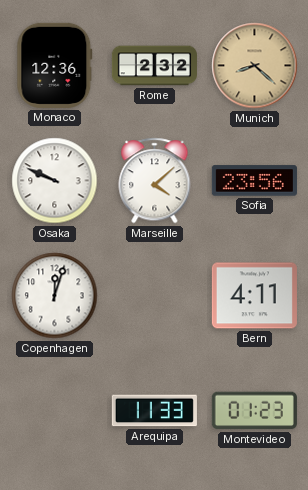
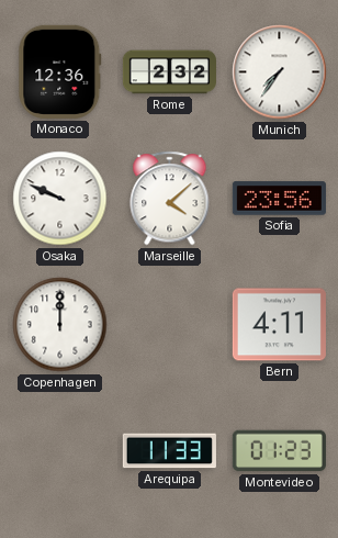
Munich: 8:22 -> 7:36
Munich dial: champagne -> white
Copenhagen: 12:03 -> 12:00
